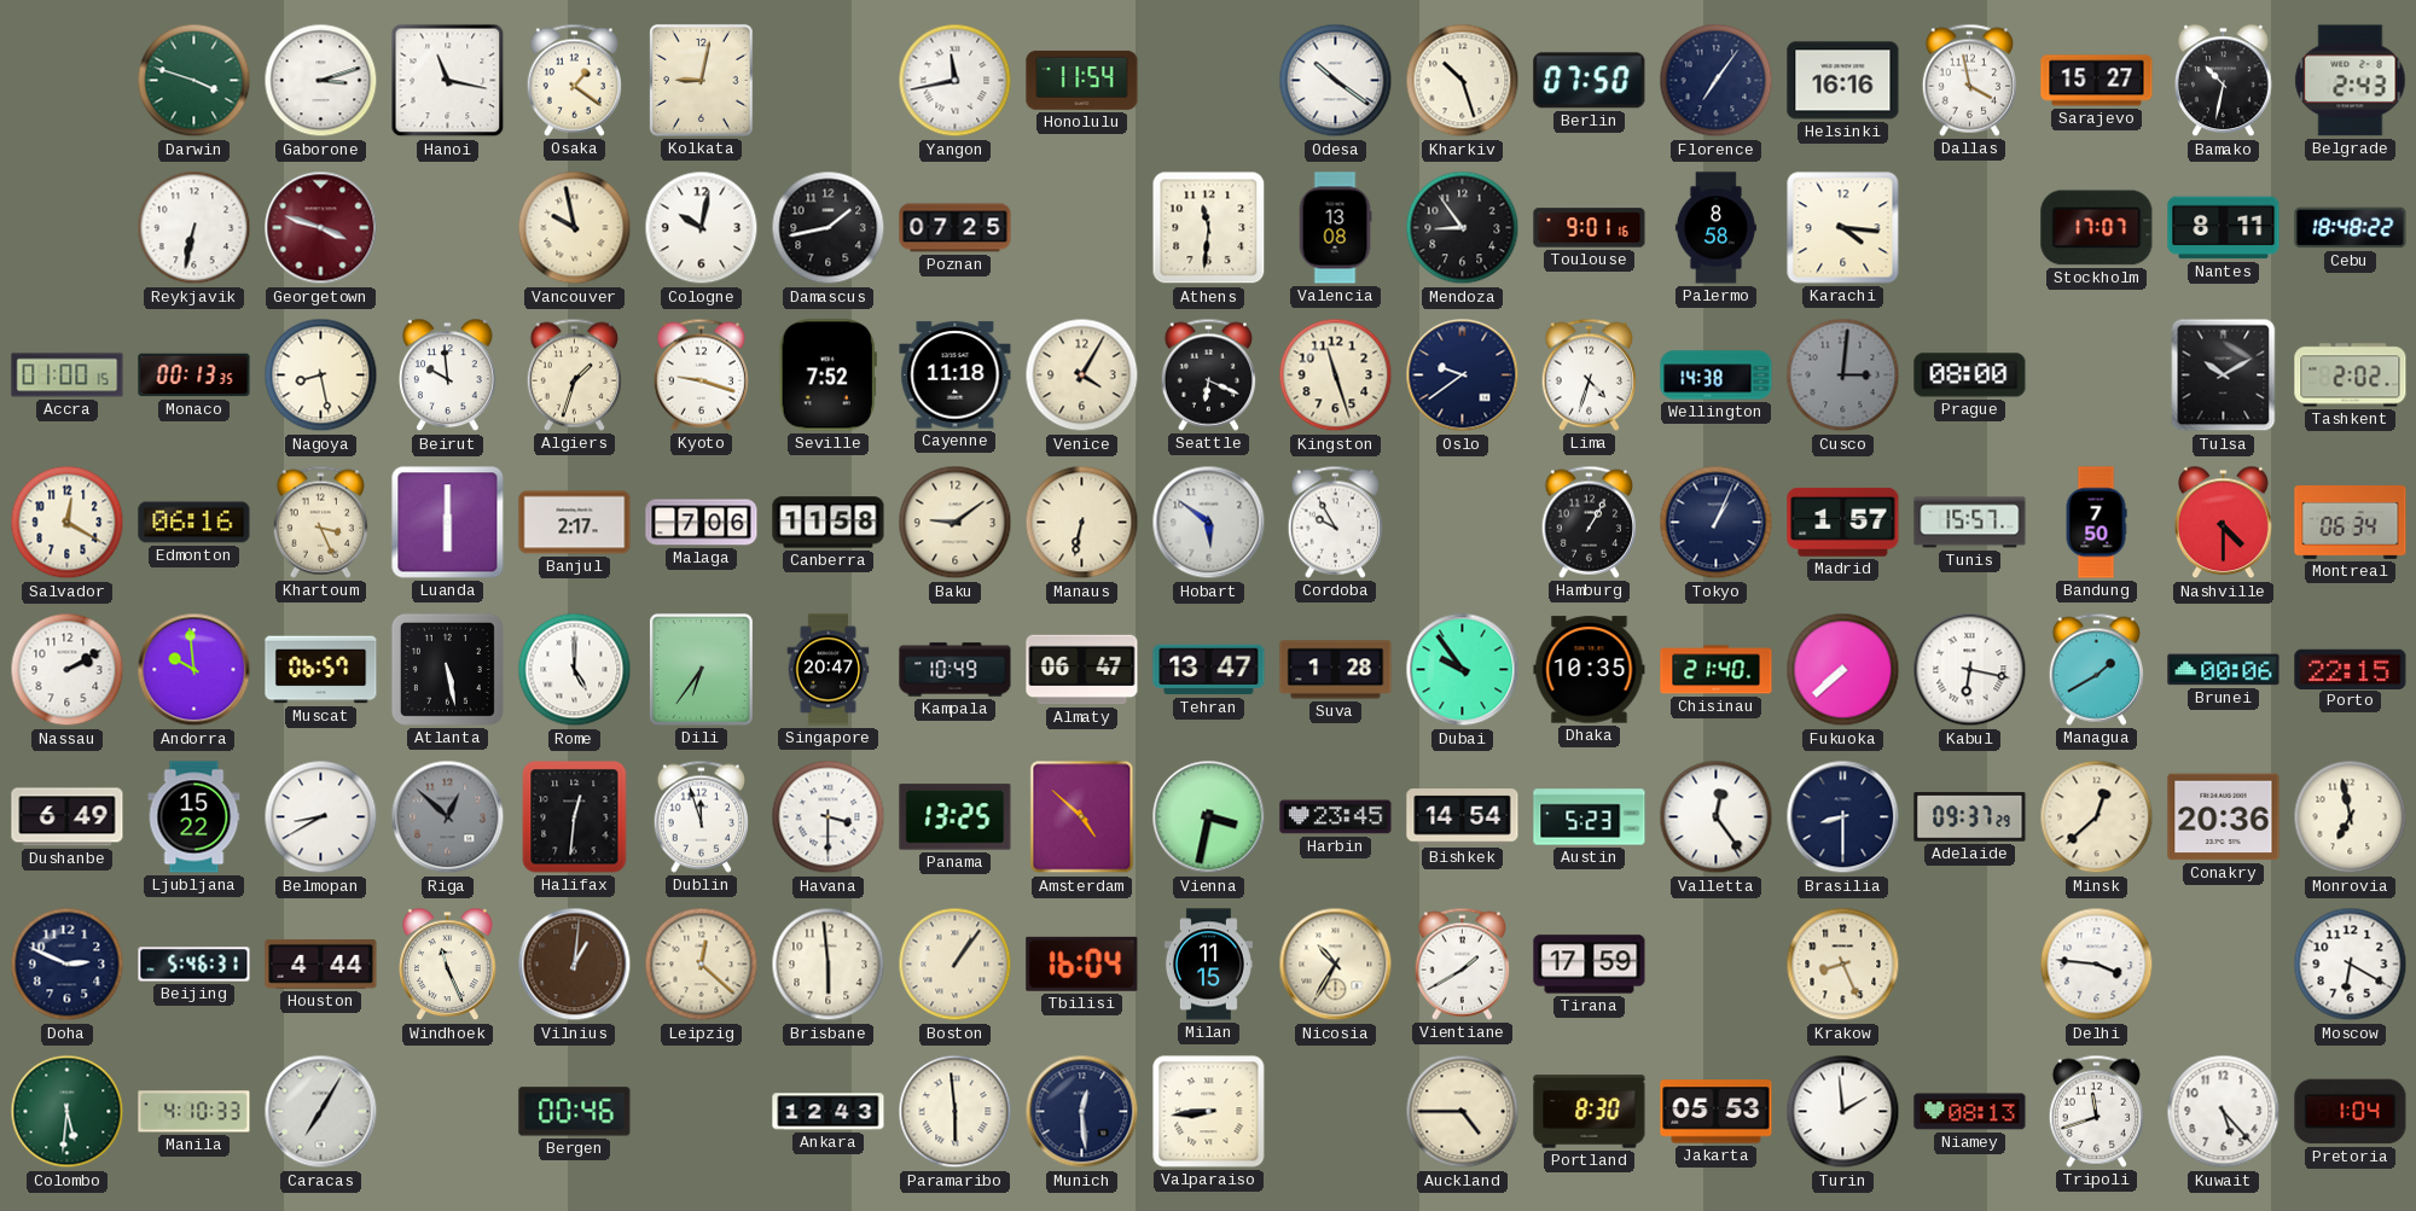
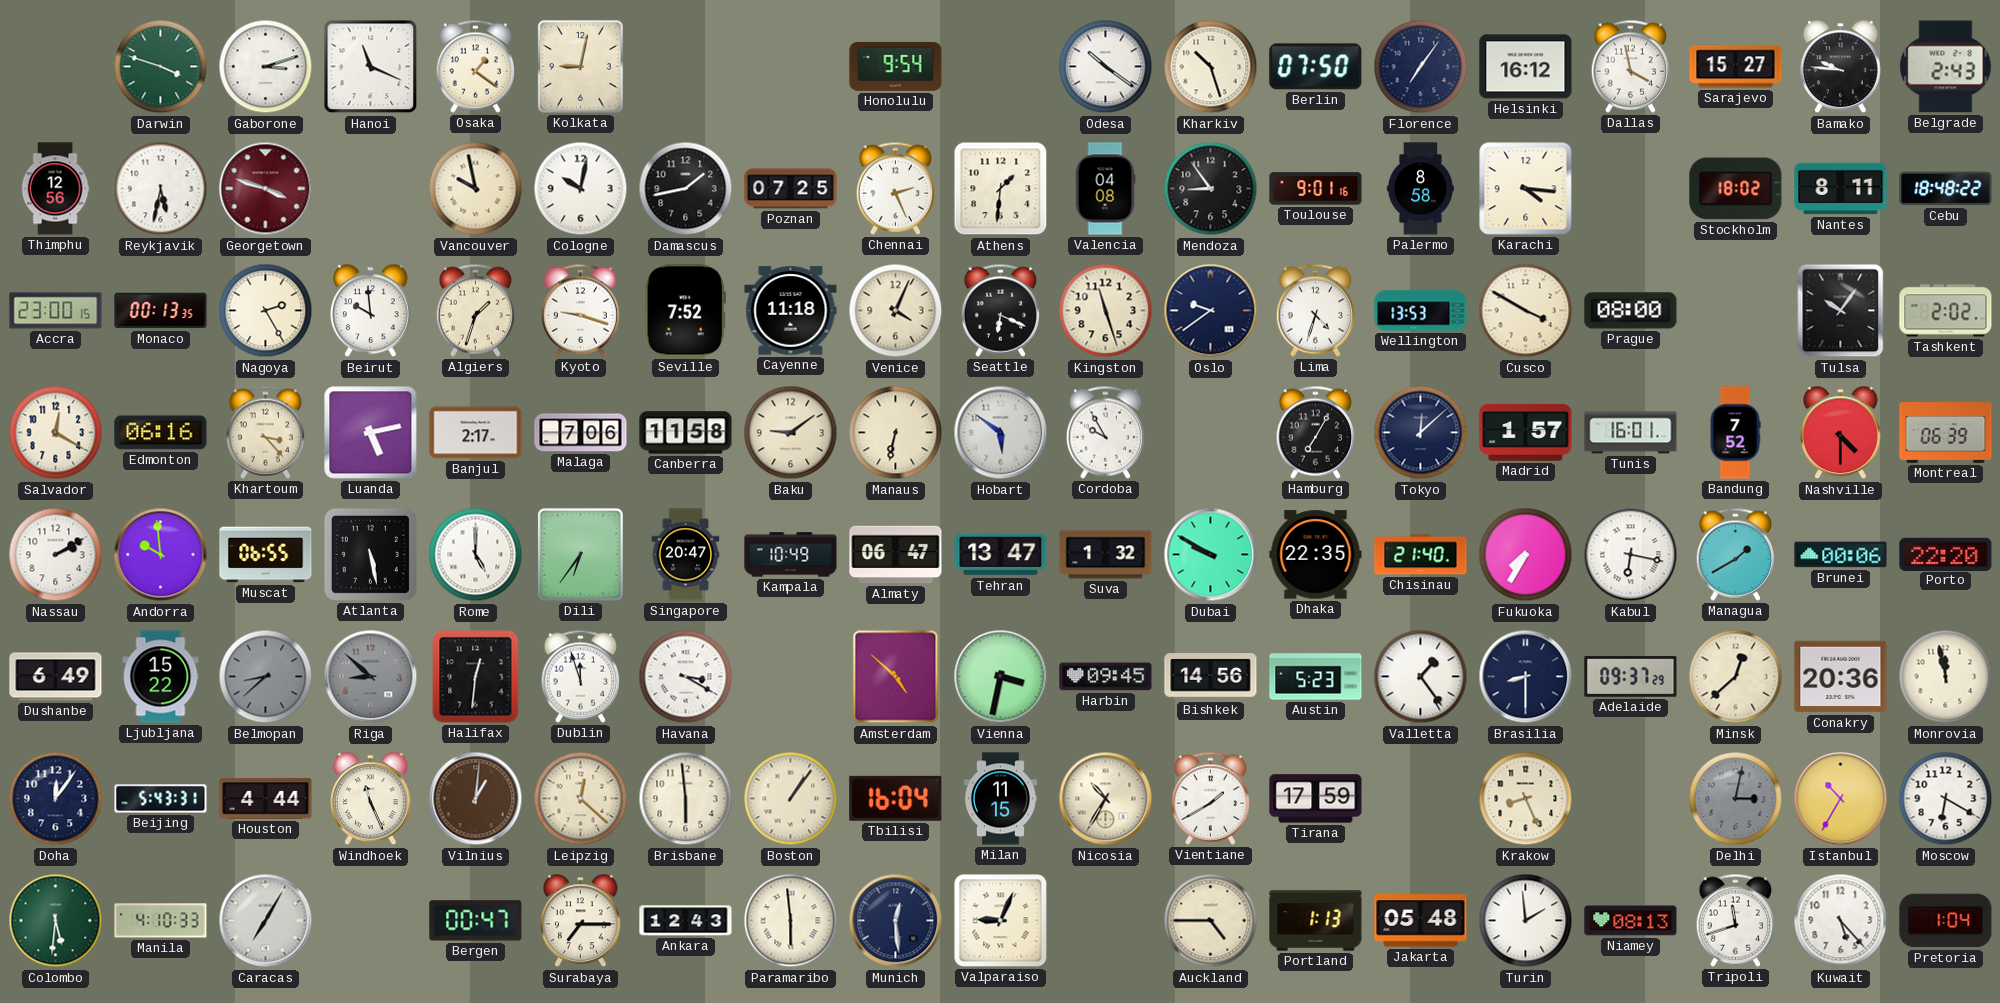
Hanoi: 11:17 -> 11:19
Yangon: 11:43 -> none
Honolulu: 11:54 -> 9:54
Helsinki: 16:16 -> 16:12
Bamako: 10:32 -> 9:46
Thimphu: none -> 12:56
Reykjavik: 6:32 -> 5:32
Chennai: none -> 2:26
Athens: 11:31 -> 1:31
Valencia: 13:08 -> 04:08
Stockholm: 17:07 -> 18:02
Accra: 01:00 -> 23:00
Nagoya: 8:28 -> 2:25
Venice: 4:05 -> 4:04
Wellington: 14:38 -> 13:53
Cusco: 3:01 -> 3:50
Cusco dial: grey -> cream
Tulsa: 10:10 -> 10:06
Khartoum: 3:26 -> 3:23
Luanda: 6:00 -> 5:13
Hamburg: 1:05 -> 7:05
Tokyo: 1:04 -> 12:08
Tunis: 15:57 -> 16:01
Bandung: 7:50 -> 7:52
Montreal: 06:34 -> 06:39
Muscat: 06:57 -> 06:55
Suva: 1:28 -> 1:32
Dubai: 9:54 -> 9:50
Dhaka: 10:35 -> 22:35
Fukuoka: 7:38 -> 7:35
Porto: 22:15 -> 22:20
Belmopan: 8:40 -> 8:38
Belmopan dial: white -> grey
Riga: 12:52 -> 8:52
Havana: 3:30 -> 3:20
Panama: 13:25 -> none
Harbin: 23:45 -> 09:45
Bishkek: 14:54 -> 14:56
Valletta: 12:24 -> 1:24
Monrovia: 6:58 -> 11:58
Doha: 2:49 -> 12:06
Beijing: 5:46 -> 5:43
Delhi: 3:46 -> 3:02
Delhi dial: white -> grey
Istanbul: none -> 10:35
Bergen: 00:46 -> 00:47
Surabaya: none -> 7:15
Valparaiso: 8:44 -> 9:04
Portland: 8:30 -> 1:13
Jakarta: 05:53 -> 05:48
